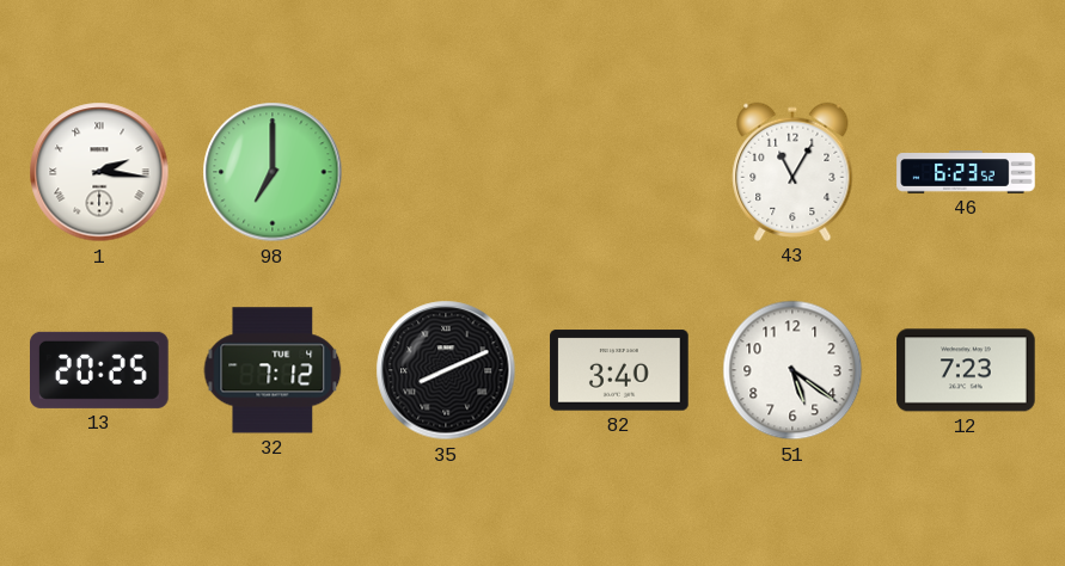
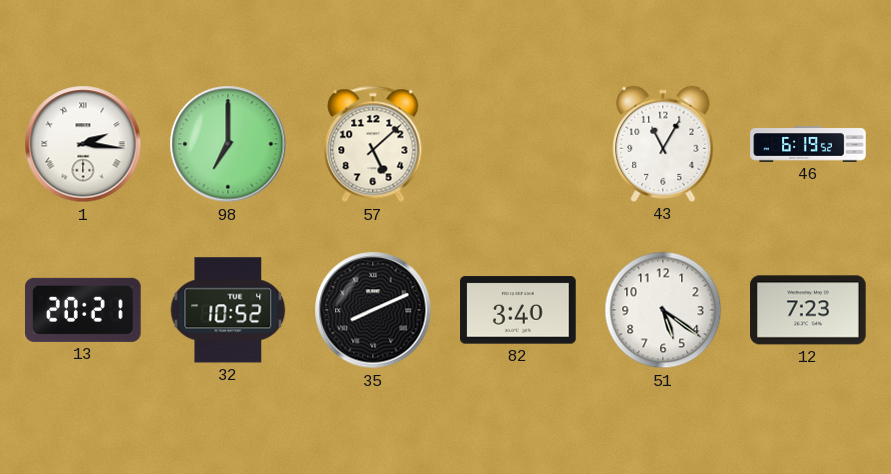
57: none -> 5:08
46: 6:23 -> 6:19
13: 20:25 -> 20:21
32: 7:12 -> 10:52
